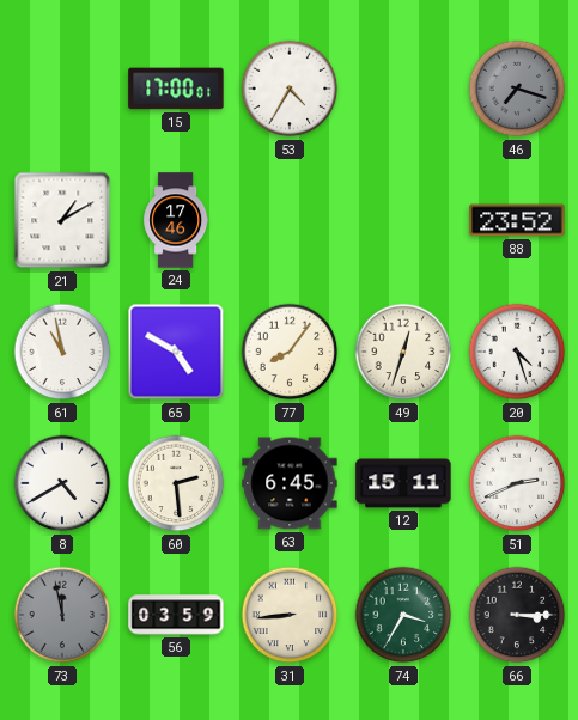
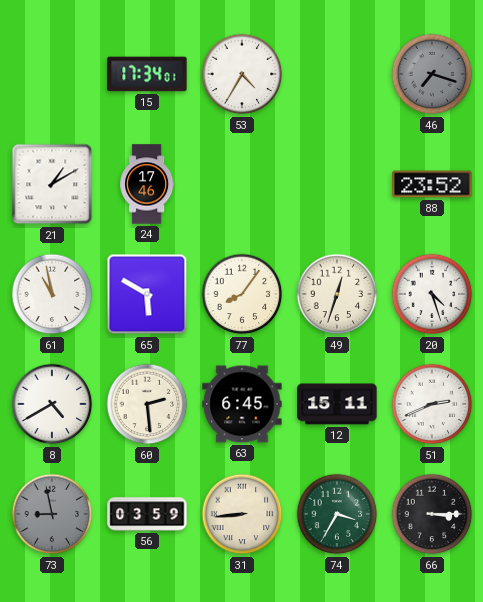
15: 17:00 -> 17:34
65: 4:50 -> 5:50
73: 11:58 -> 8:58
